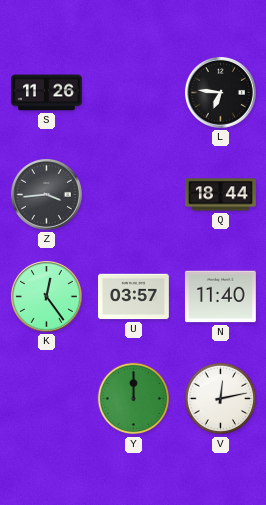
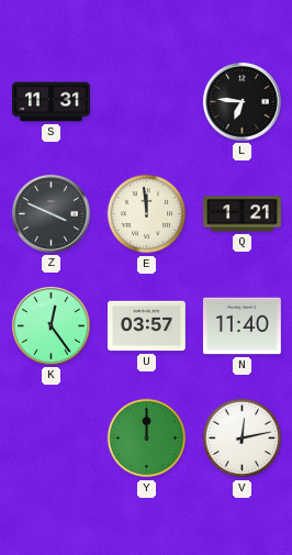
S: 11:26 -> 11:31
Z: 3:44 -> 3:49
E: none -> 11:59
Q: 18:44 -> 1:21
